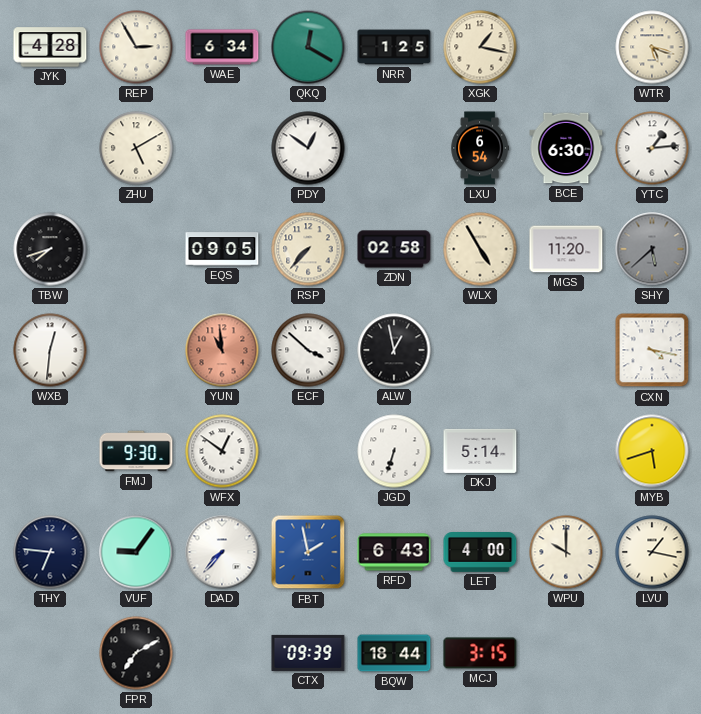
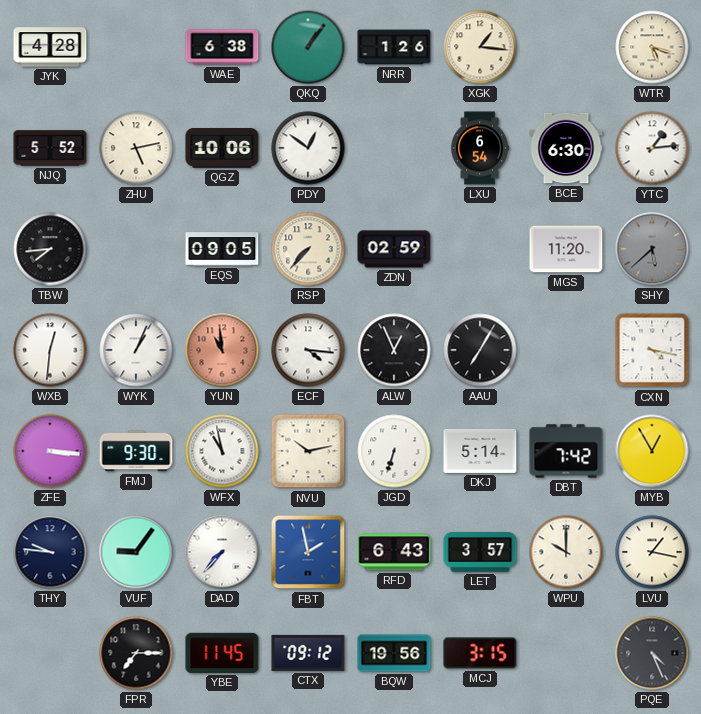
REP: 2:55 -> none
WAE: 6:34 -> 6:38
QKQ: 12:20 -> 1:06
NRR: 1:25 -> 1:26
XGK: 1:17 -> 1:16
NJQ: none -> 5:52
ZHU: 5:10 -> 5:13
QGZ: none -> 10:06
TBW: 7:42 -> 7:44
ZDN: 02:58 -> 02:59
WLX: 4:55 -> none
WYK: none -> 1:04
ECF: 3:52 -> 4:16
ALW: 12:58 -> 12:56
AAU: none -> 7:05
ZFE: none -> 3:16
WFX: 12:51 -> 10:58
NVU: none -> 10:13
DBT: none -> 7:42
MYB: 5:42 -> 12:55
THY: 6:46 -> 9:46
LET: 4:00 -> 3:57
FPR: 7:10 -> 7:15
YBE: none -> 11:45
CTX: 09:39 -> 09:12
BQW: 18:44 -> 19:56
PQE: none -> 4:26
